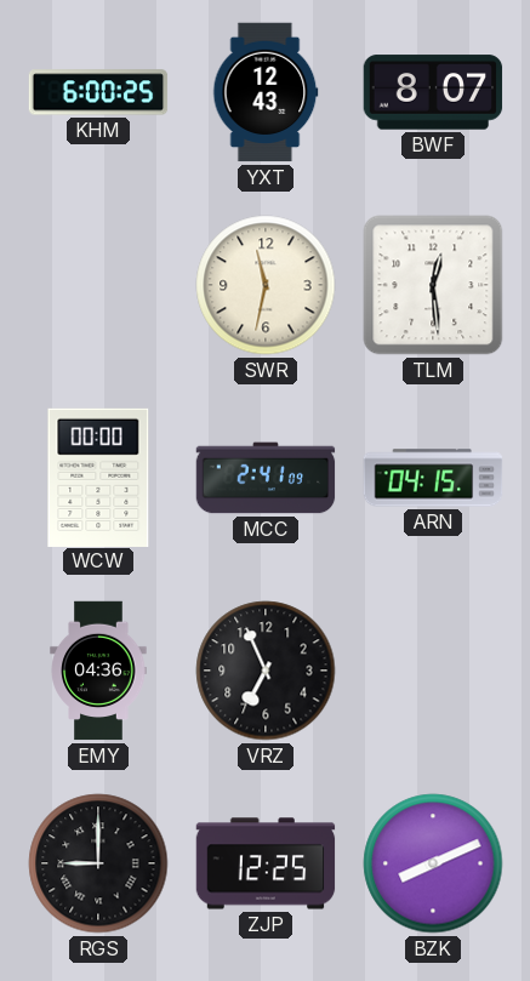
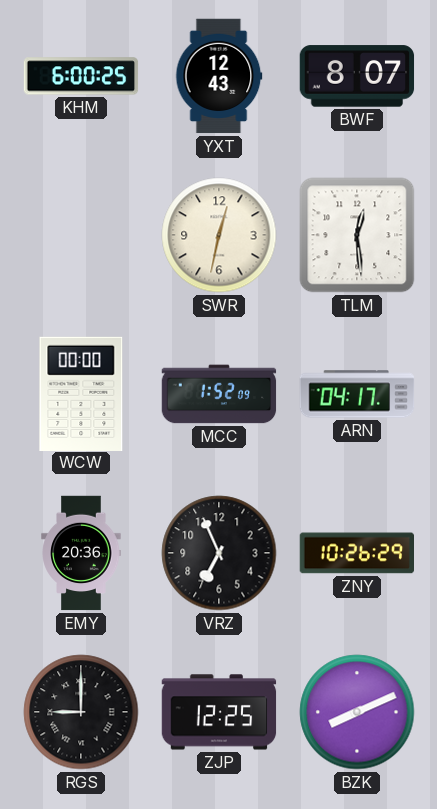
SWR: 11:32 -> 12:32
MCC: 2:41 -> 1:52
ARN: 04:15 -> 04:17
EMY: 04:36 -> 20:36
ZNY: none -> 10:26
